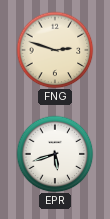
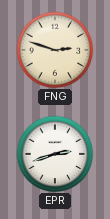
EPR: 5:42 -> 2:42
